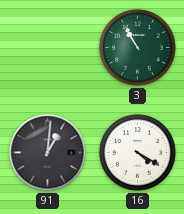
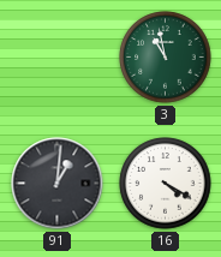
3: 10:55 -> 10:58
